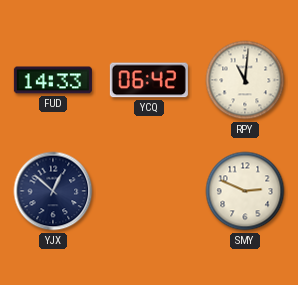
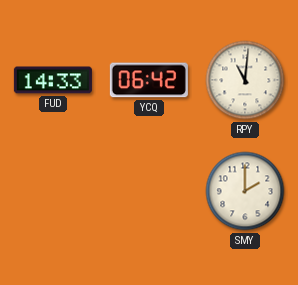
YJX: 12:52 -> none
SMY: 2:49 -> 2:00
